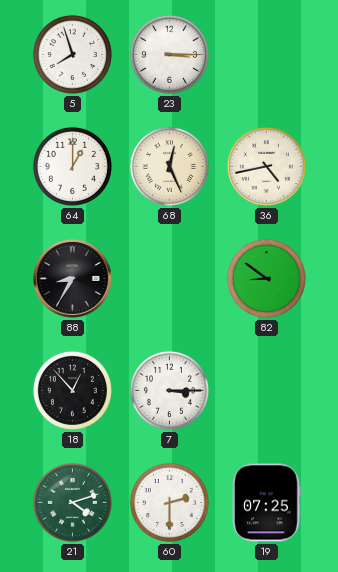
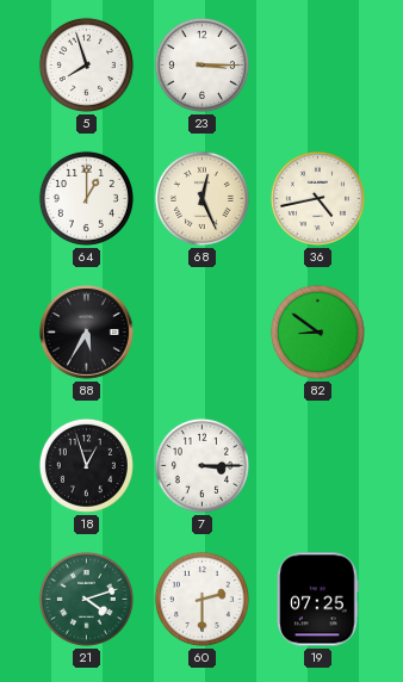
88: 8:35 -> 5:35
18: 12:53 -> 12:57
